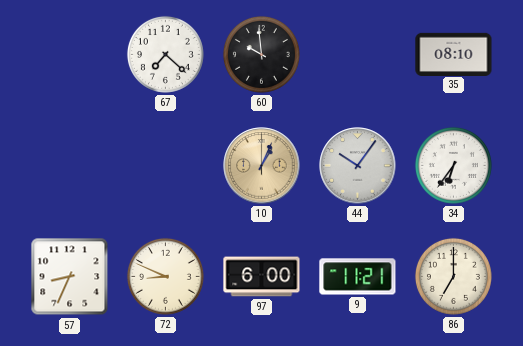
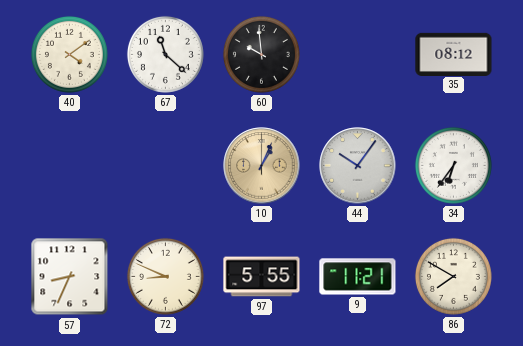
40: none -> 4:09
67: 7:22 -> 11:22
35: 08:10 -> 08:12
97: 6:00 -> 5:55
86: 7:00 -> 7:50
